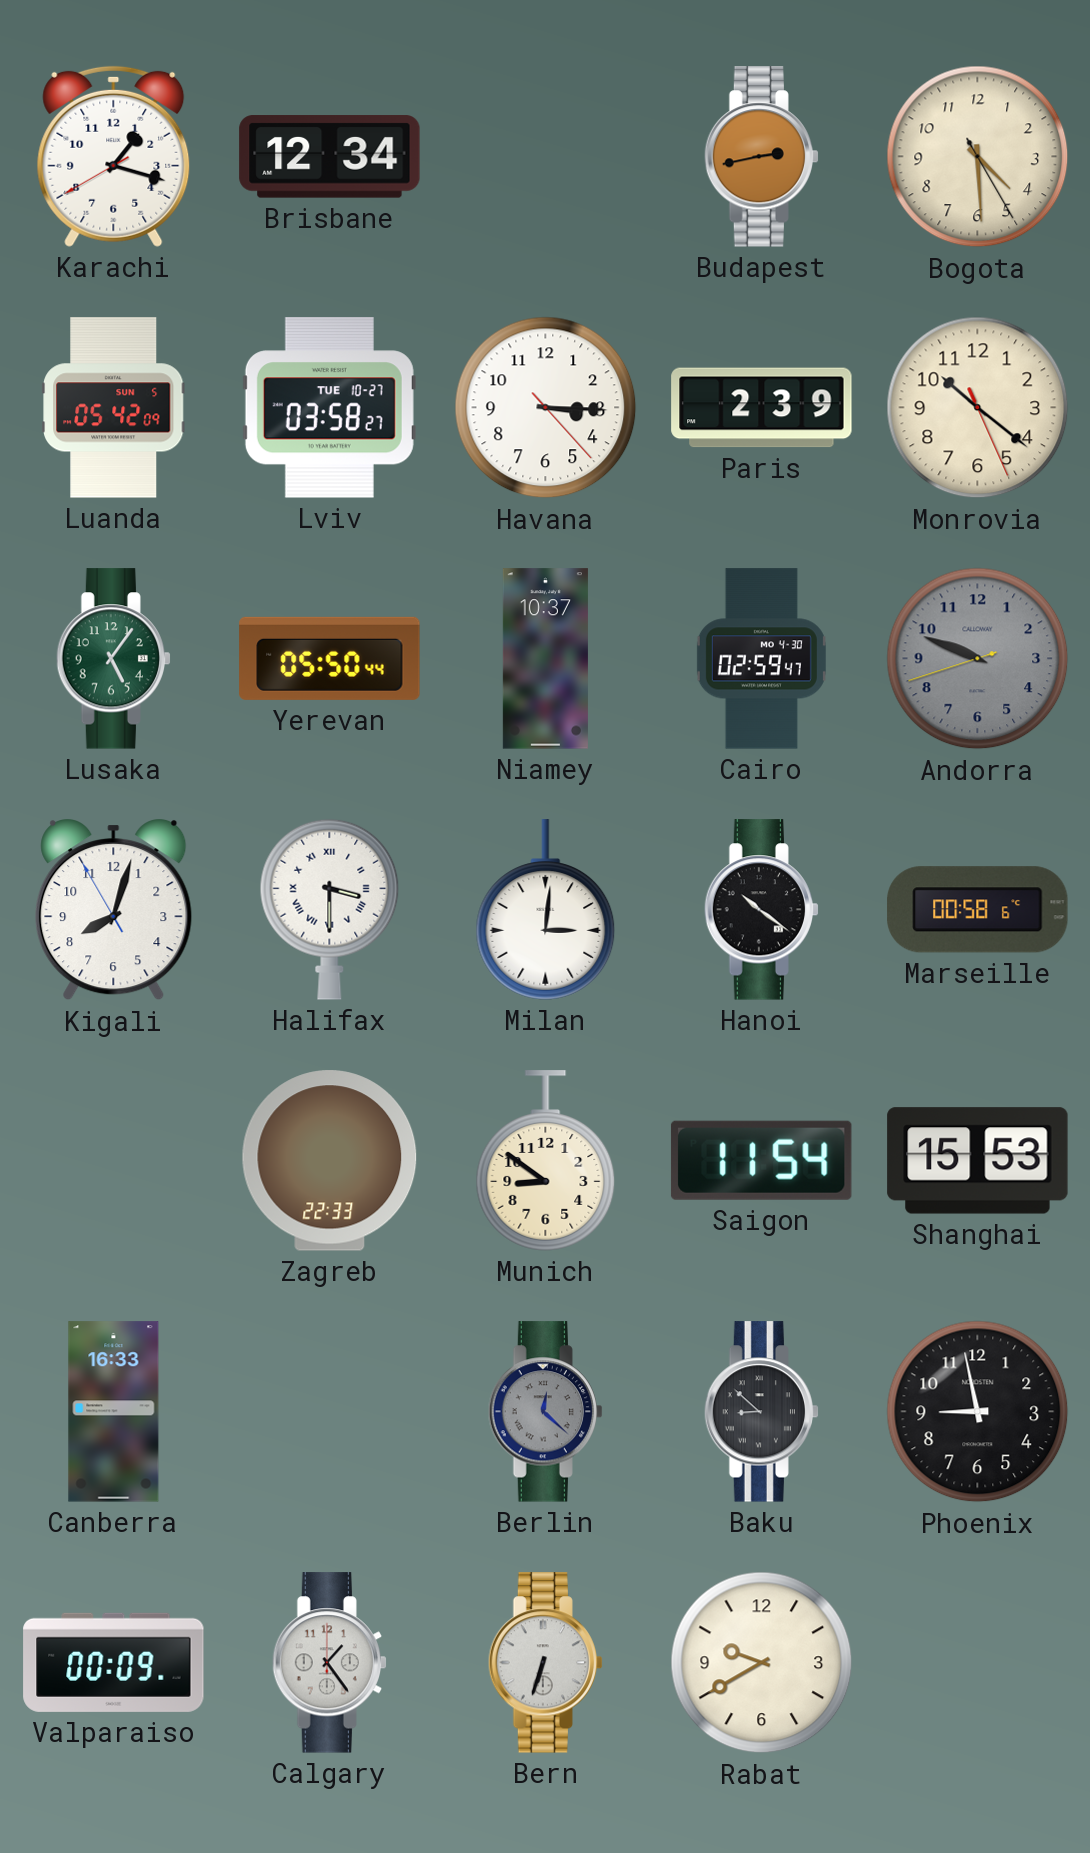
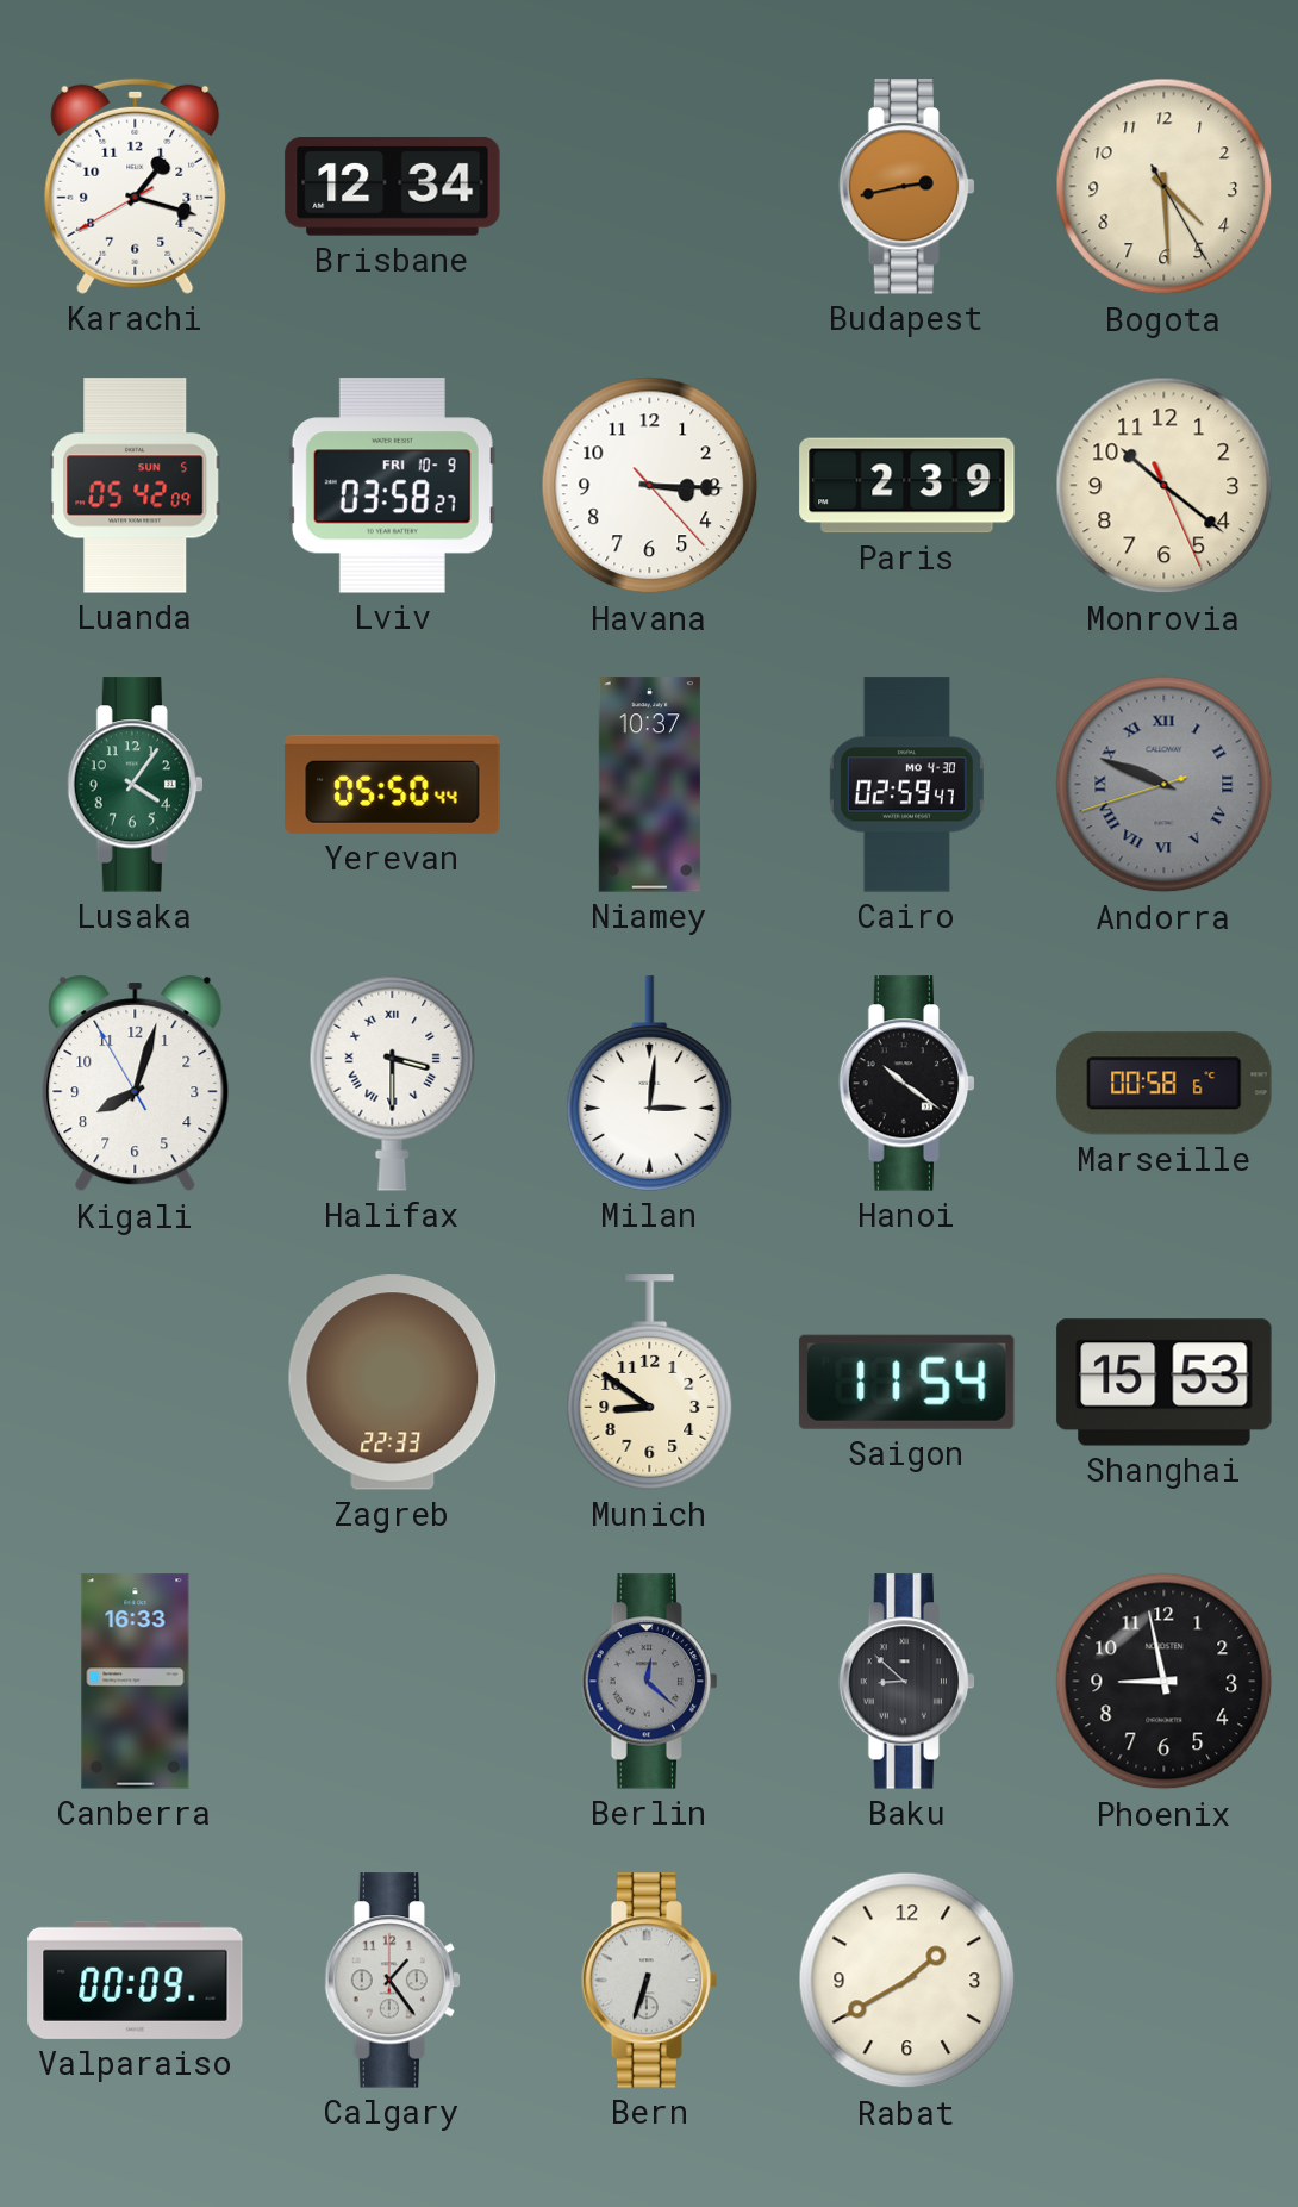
Lviv date: TUE 10-27 -> FRI 10-9
Lusaka: 5:06 -> 4:06
Andorra numerals: Arabic -> Roman
Rabat: 9:40 -> 1:40
